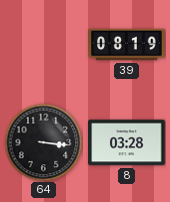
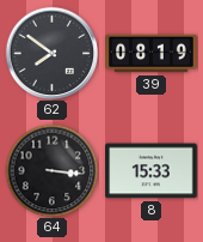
62: none -> 7:51
8: 03:28 -> 15:33
